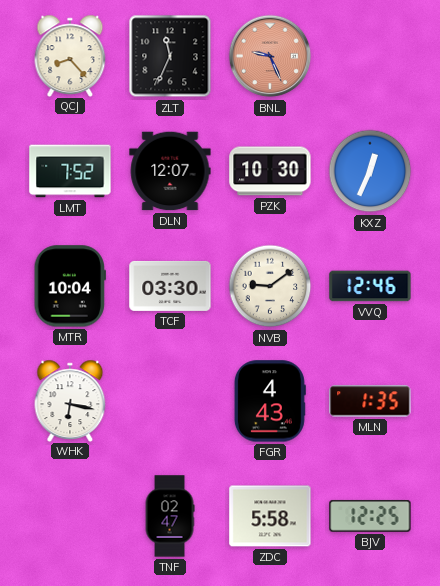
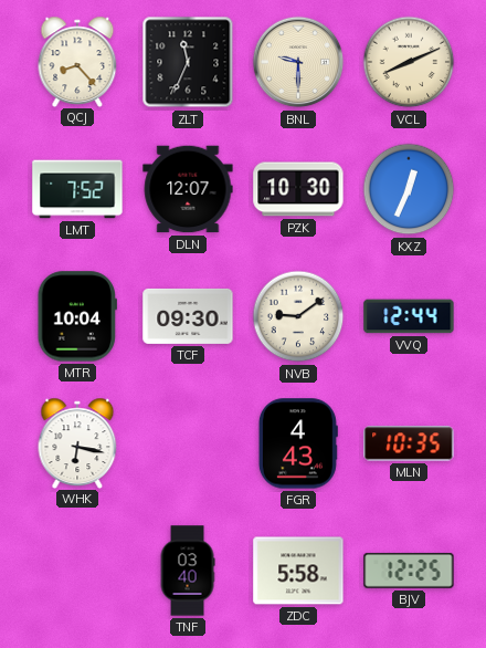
BNL: 9:26 -> 9:30
BNL dial: salmon -> cream
VCL: none -> 8:11
TCF: 03:30 -> 09:30
VVQ: 12:46 -> 12:44
MLN: 1:35 -> 10:35
TNF: 02:47 -> 03:40
